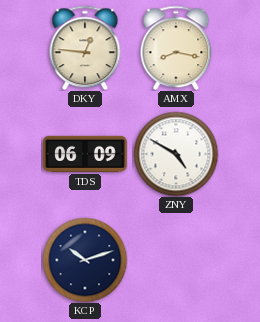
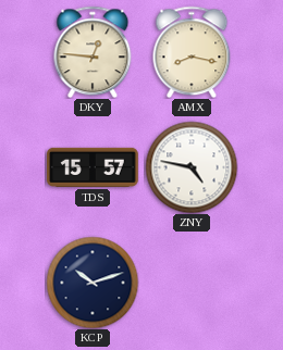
TDS: 06:09 -> 15:57
ZNY: 4:50 -> 4:47
